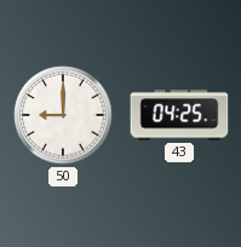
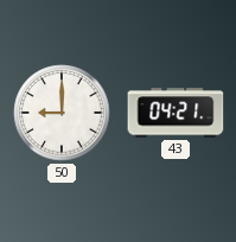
43: 04:25 -> 04:21
